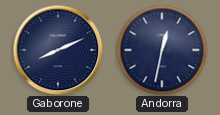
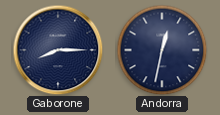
Gaborone: 8:11 -> 8:15
